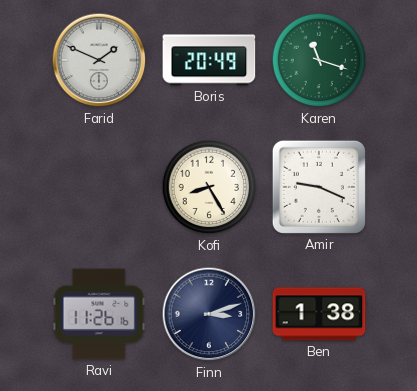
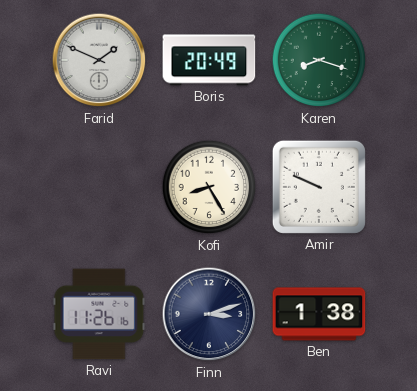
Karen: 11:18 -> 8:18
Amir: 9:19 -> 9:49
